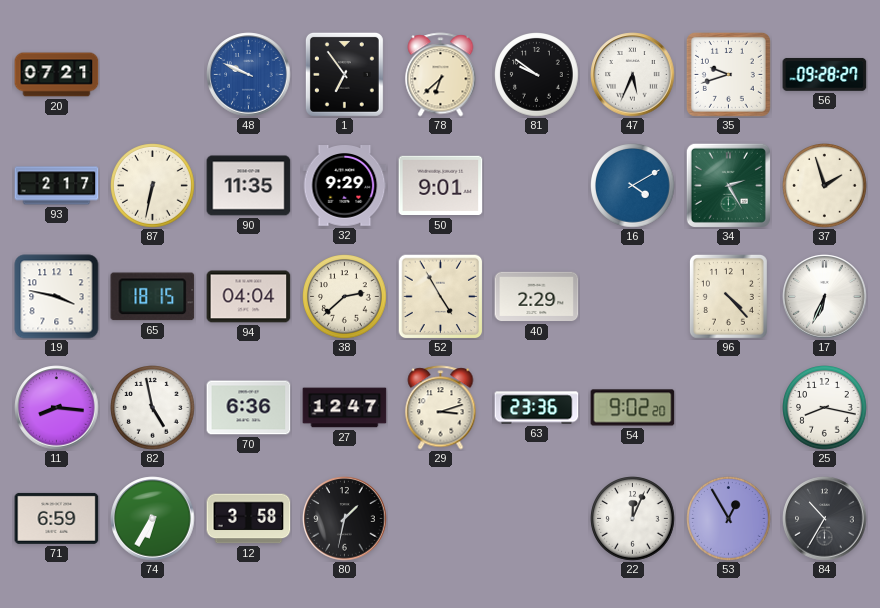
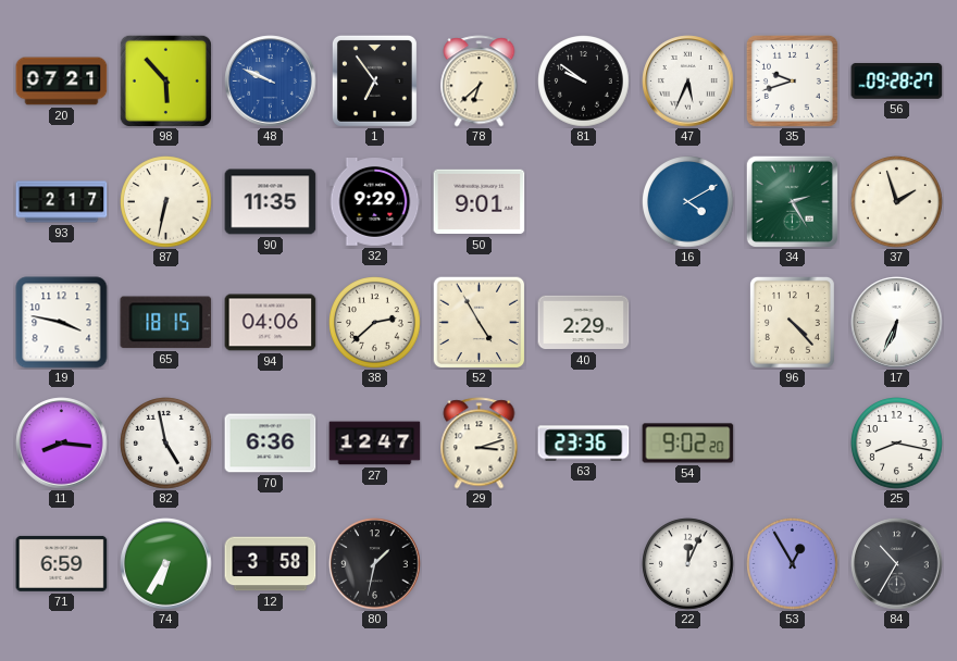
98: none -> 5:53
94: 04:04 -> 04:06
